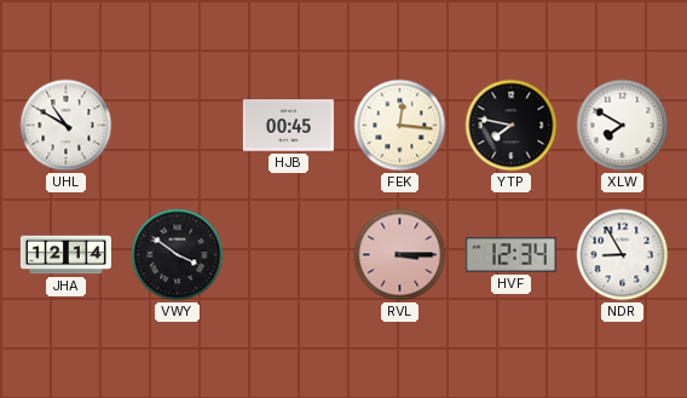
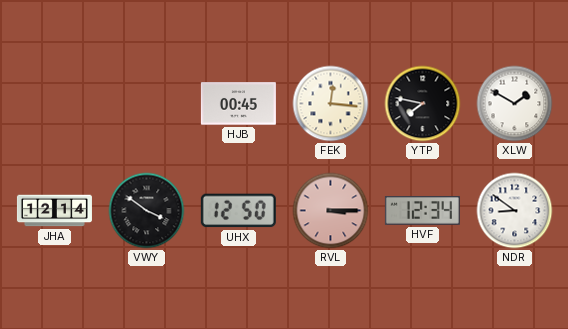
UHL: 10:50 -> none
XLW: 7:50 -> 1:50
UHX: none -> 12:50
NDR: 8:55 -> 8:51
